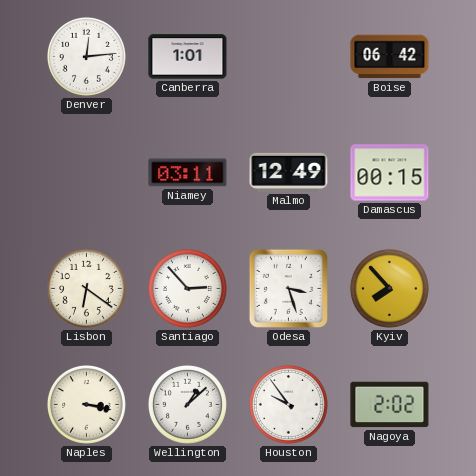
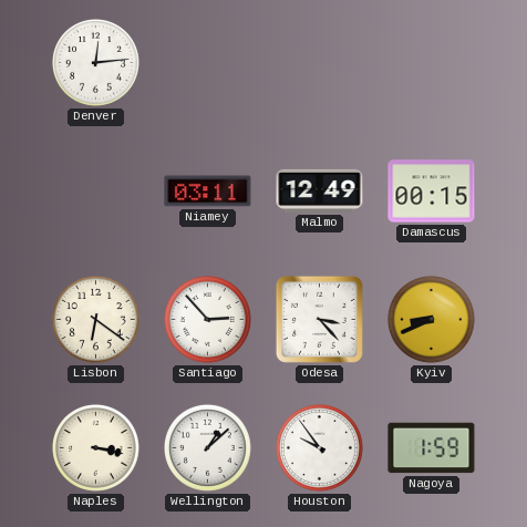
Canberra: 1:01 -> none
Boise: 06:42 -> none
Odesa: 3:27 -> 3:23
Kyiv: 7:53 -> 8:41
Nagoya: 2:02 -> 1:59
